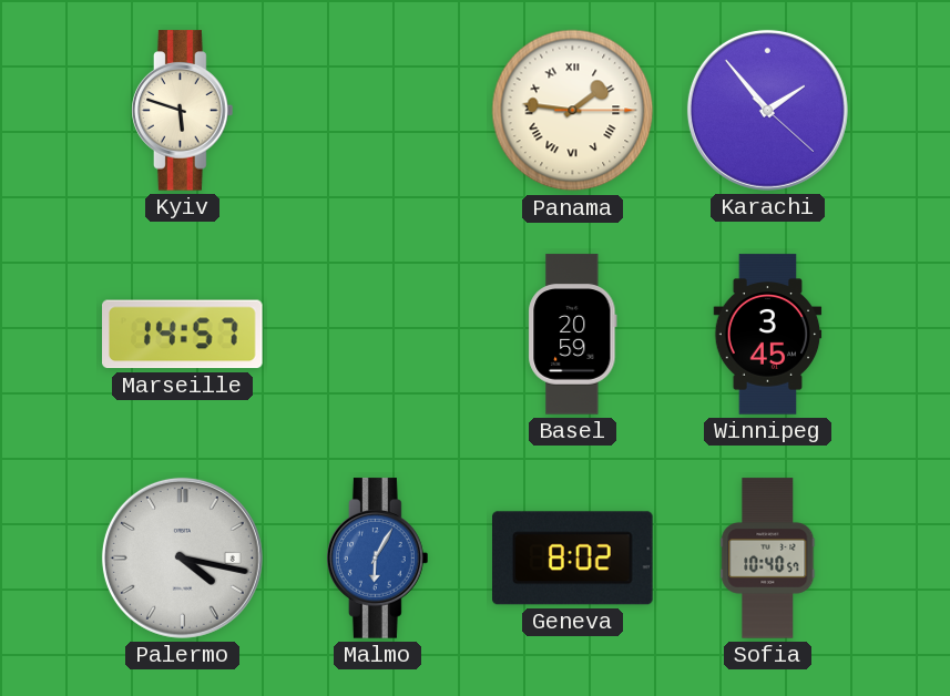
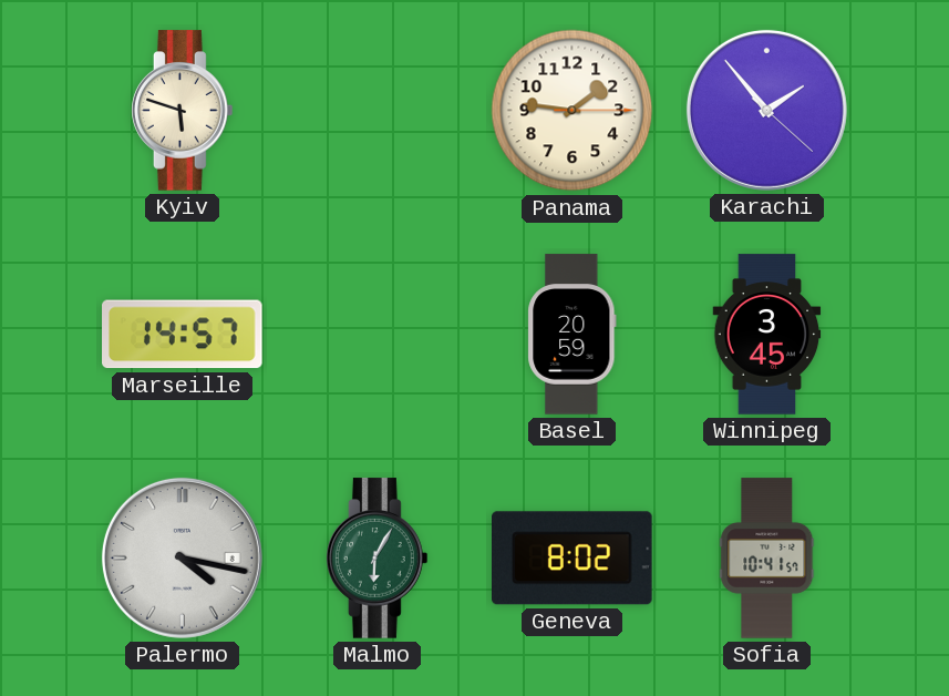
Panama numerals: Roman -> Arabic
Malmo dial: blue -> green
Sofia: 10:40 -> 10:41
